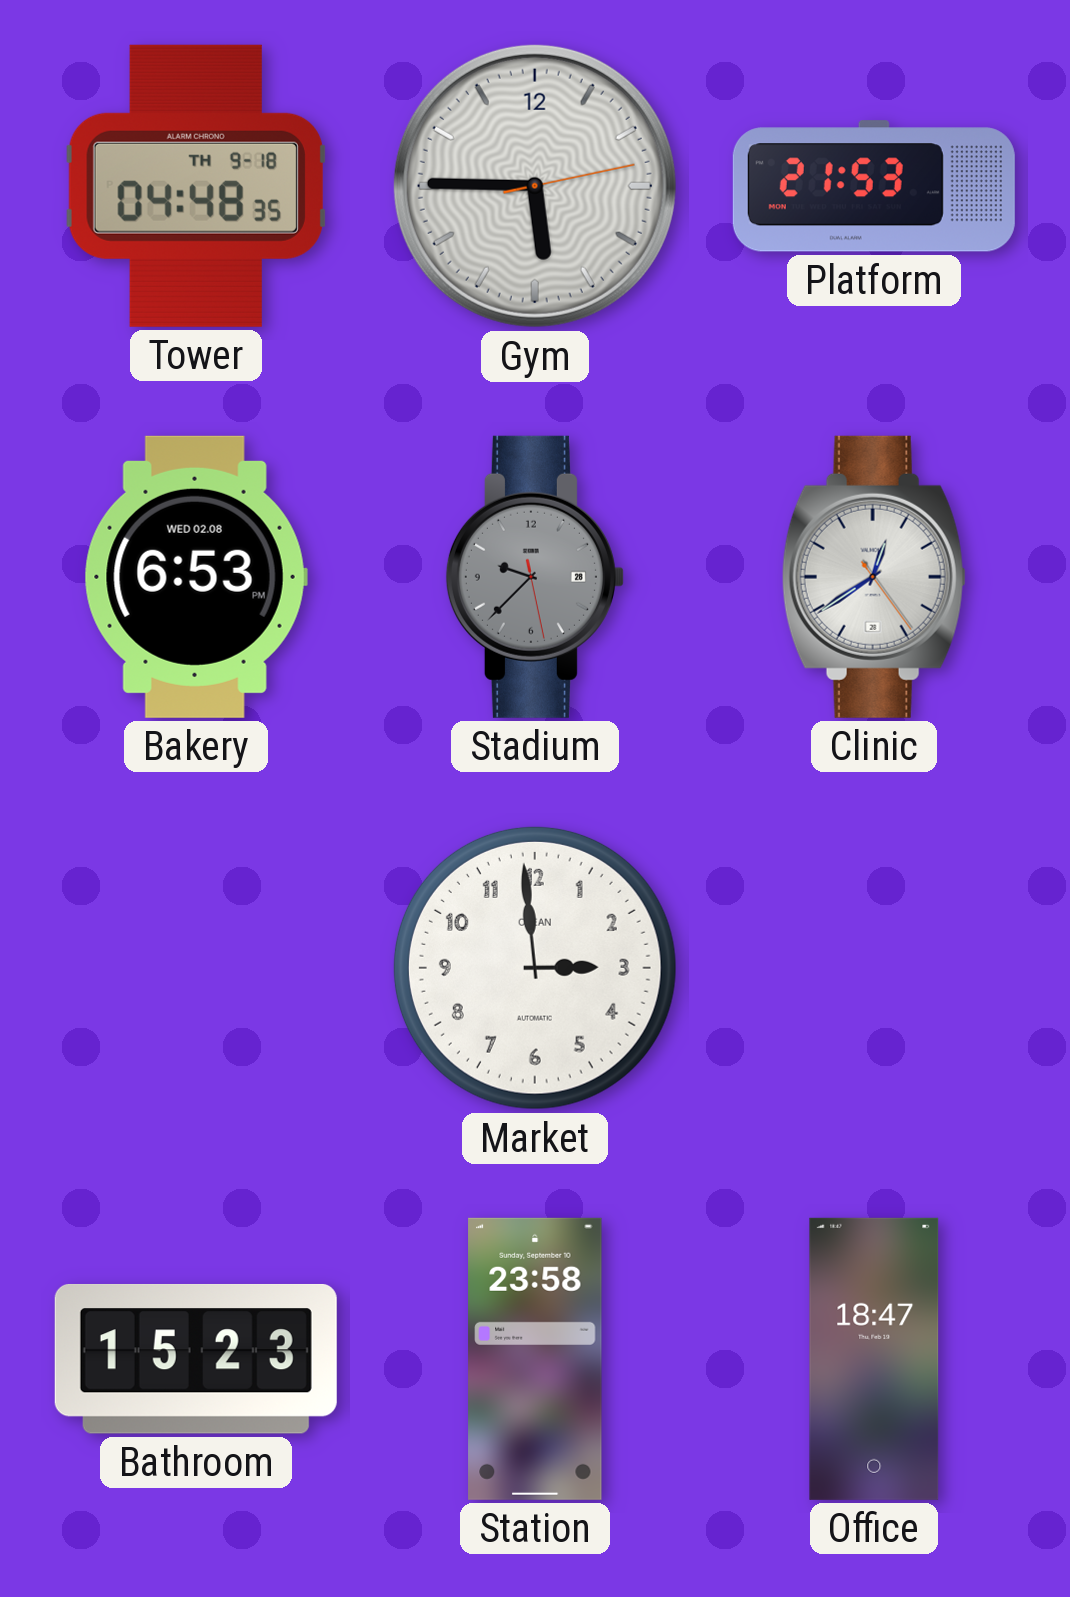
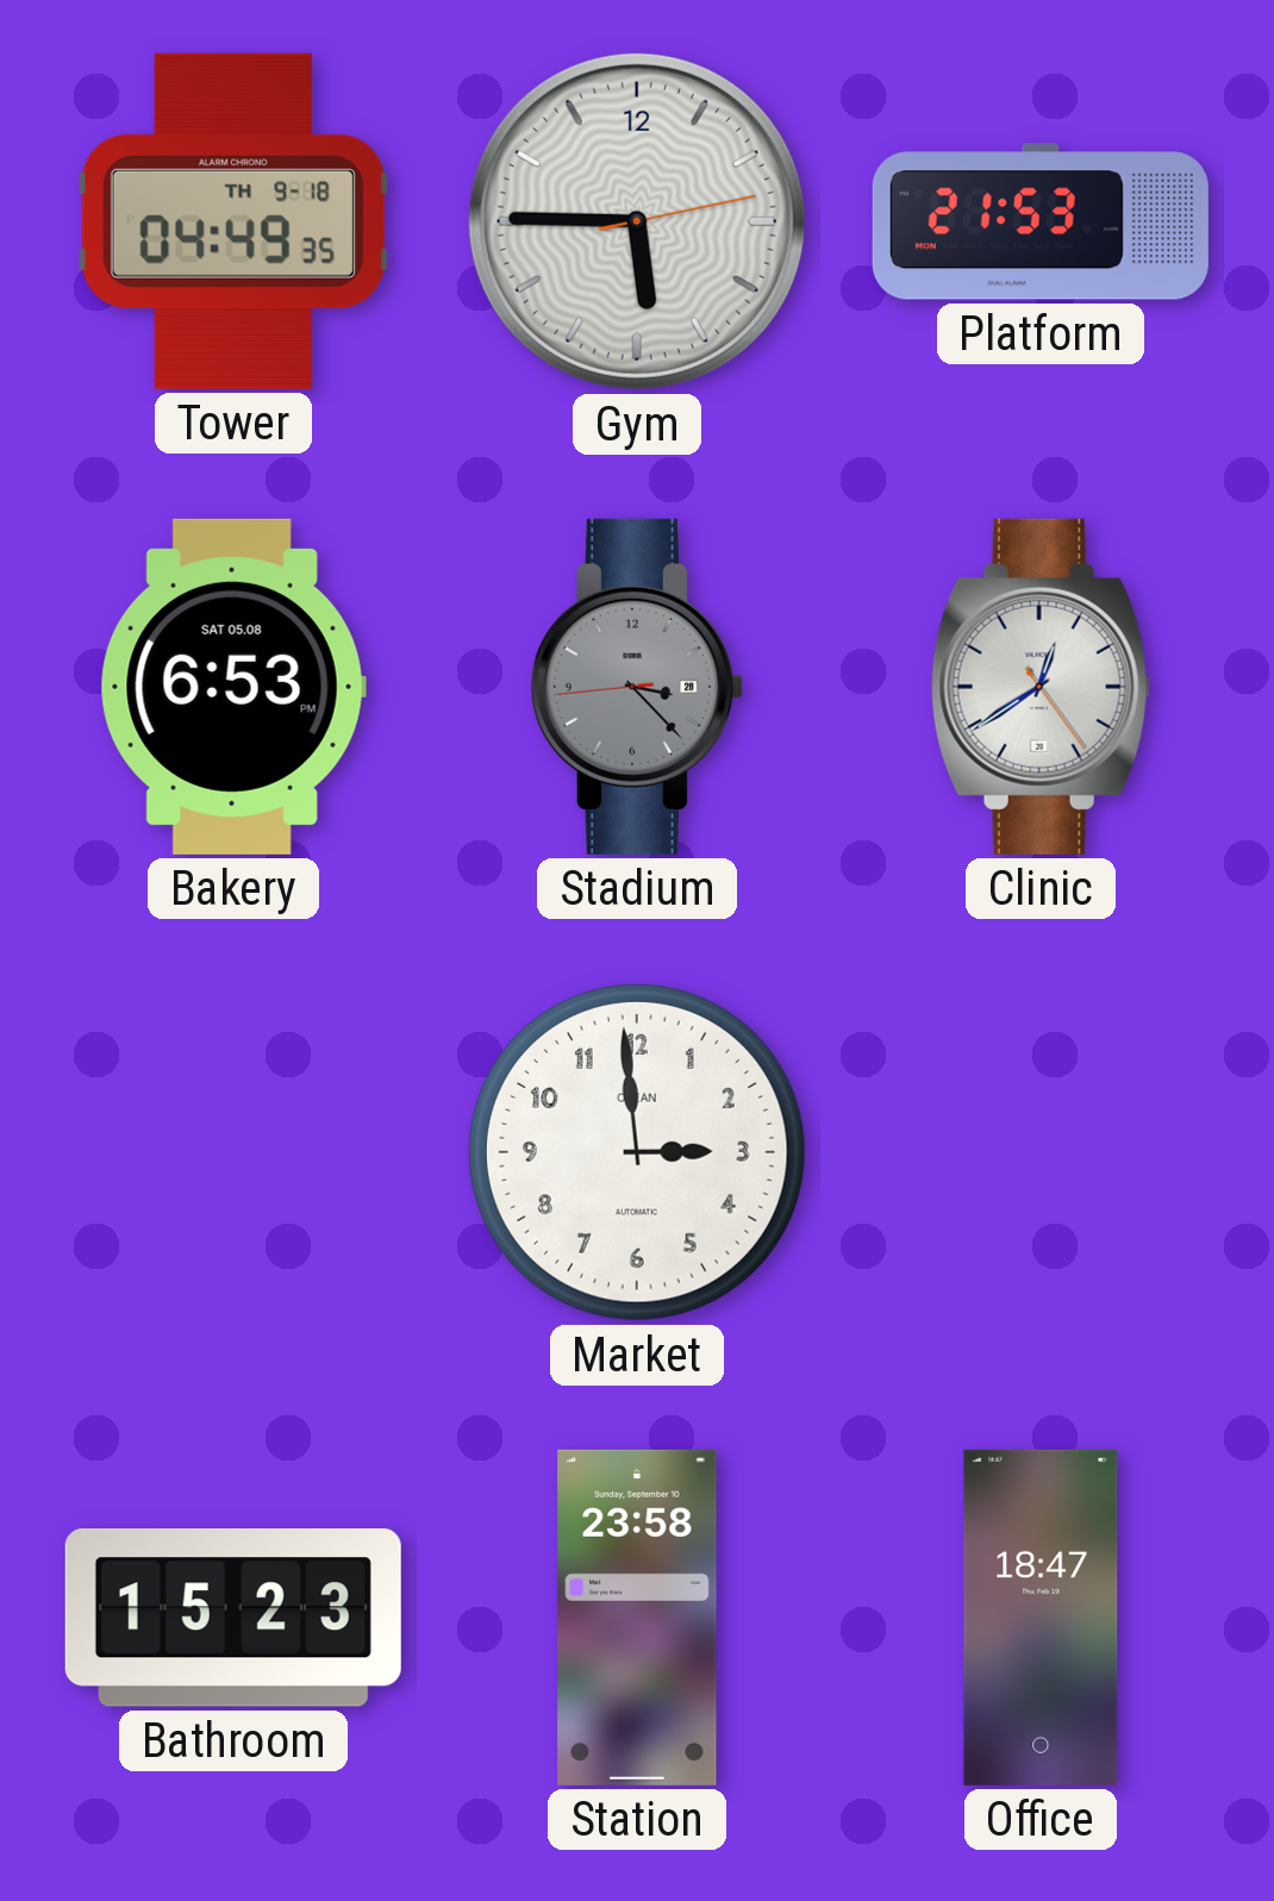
Tower: 04:48 -> 04:49
Bakery date: WED 02.08 -> SAT 05.08
Stadium: 9:37 -> 3:22
